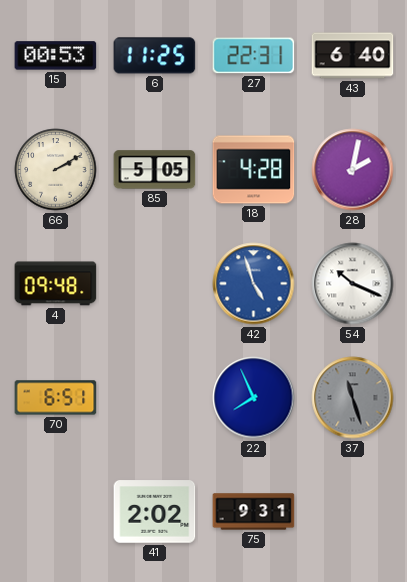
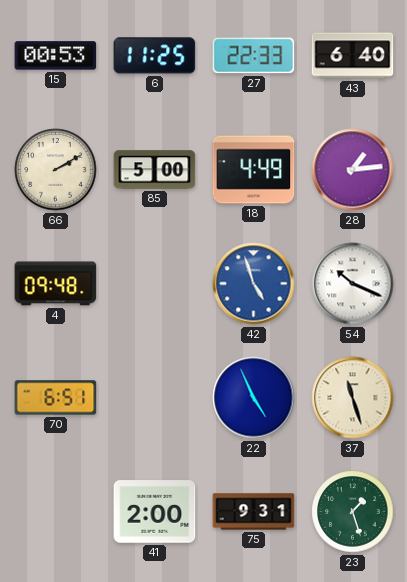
27: 22:31 -> 22:33
85: 5:05 -> 5:00
18: 4:28 -> 4:49
28: 2:02 -> 1:14
22: 7:56 -> 4:56
37 dial: grey -> cream
41: 2:02 -> 2:00
23: none -> 1:27
